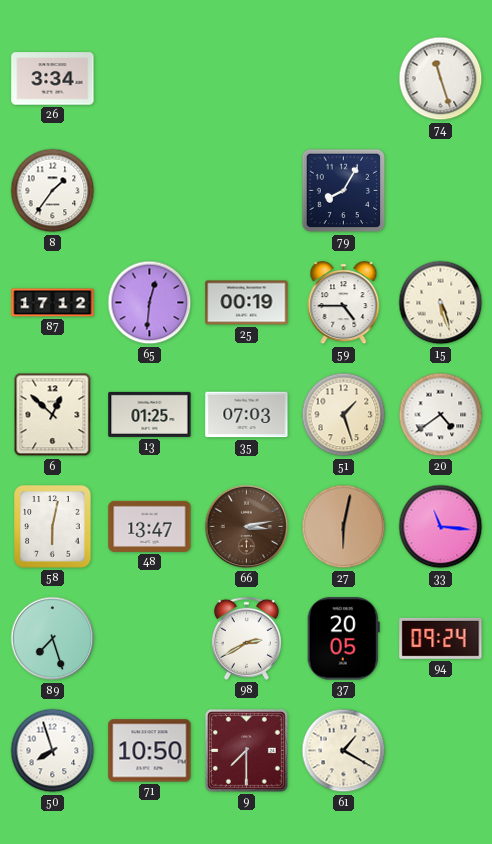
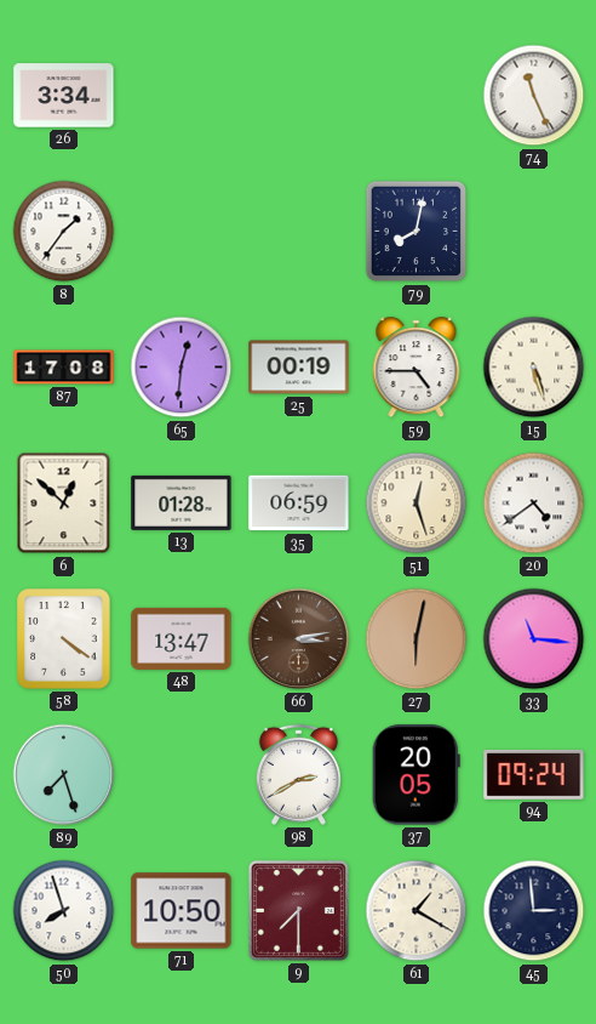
74: 11:27 -> 11:26
79: 8:05 -> 8:02
87: 17:12 -> 17:08
13: 01:25 -> 01:28
35: 07:03 -> 06:59
51: 1:27 -> 12:27
58: 6:02 -> 4:21
45: none -> 2:59
